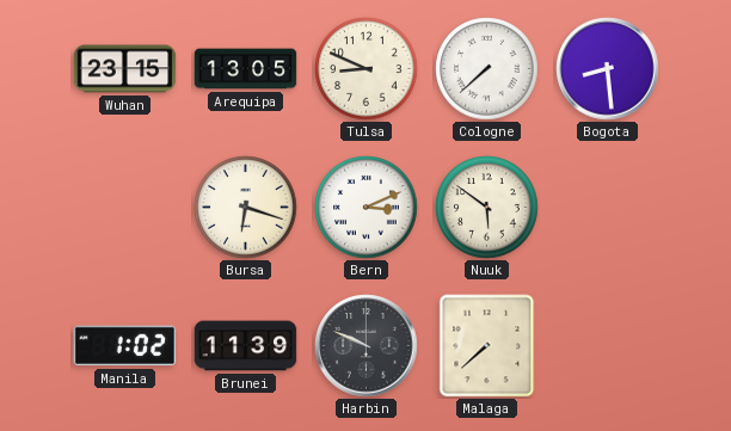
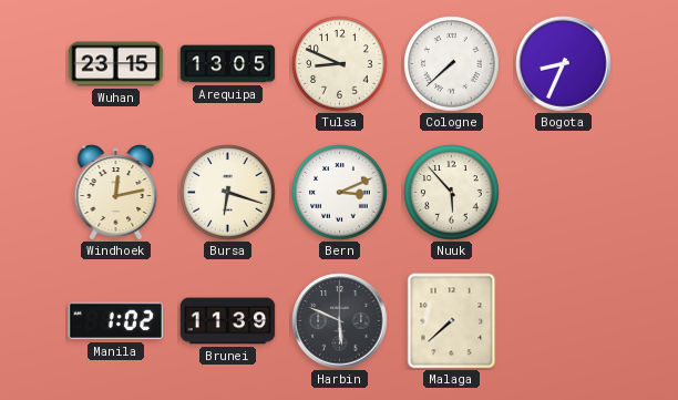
Bogota: 8:29 -> 8:34
Windhoek: none -> 12:13
Nuuk: 5:51 -> 5:53
Harbin: 9:49 -> 5:49
